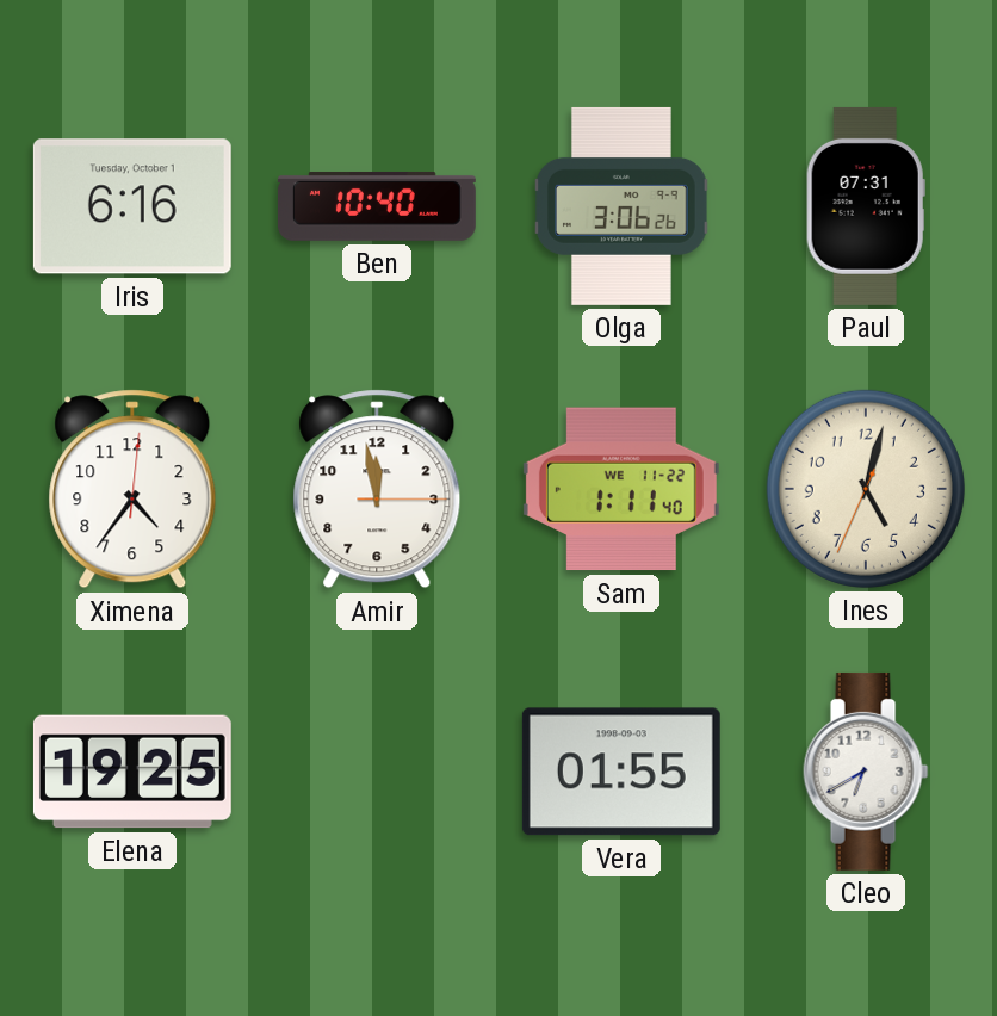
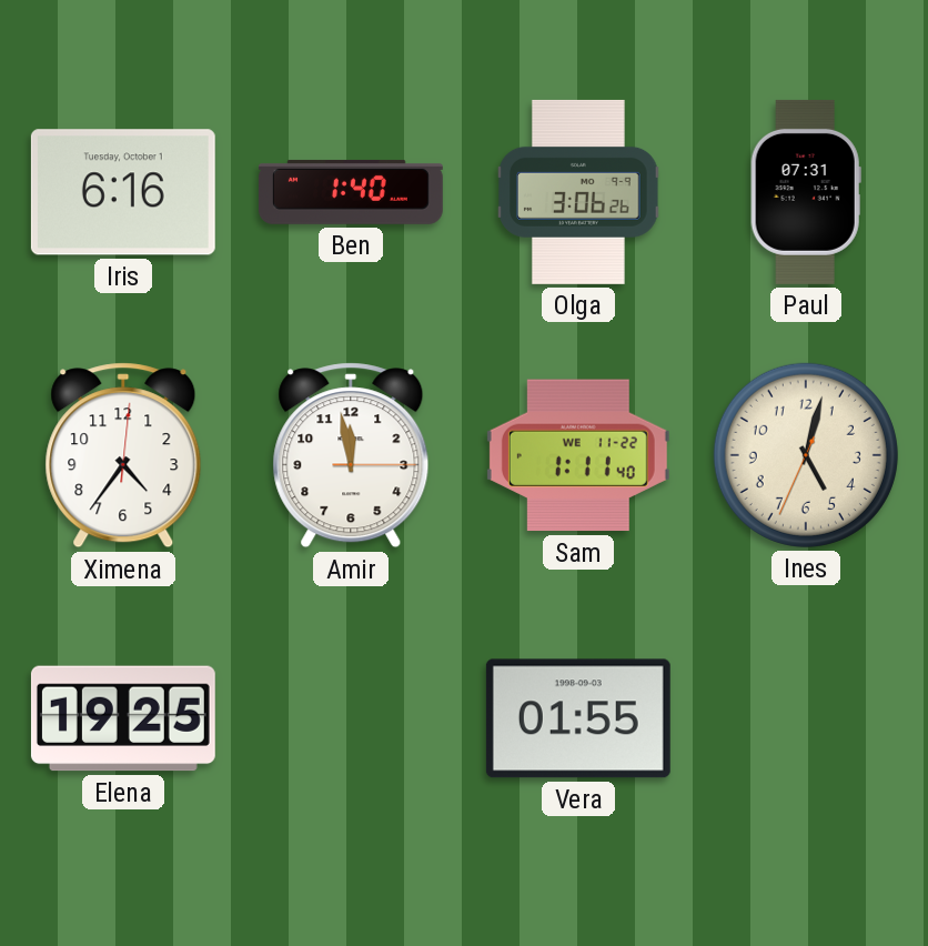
Ben: 10:40 -> 1:40
Cleo: 6:40 -> none
